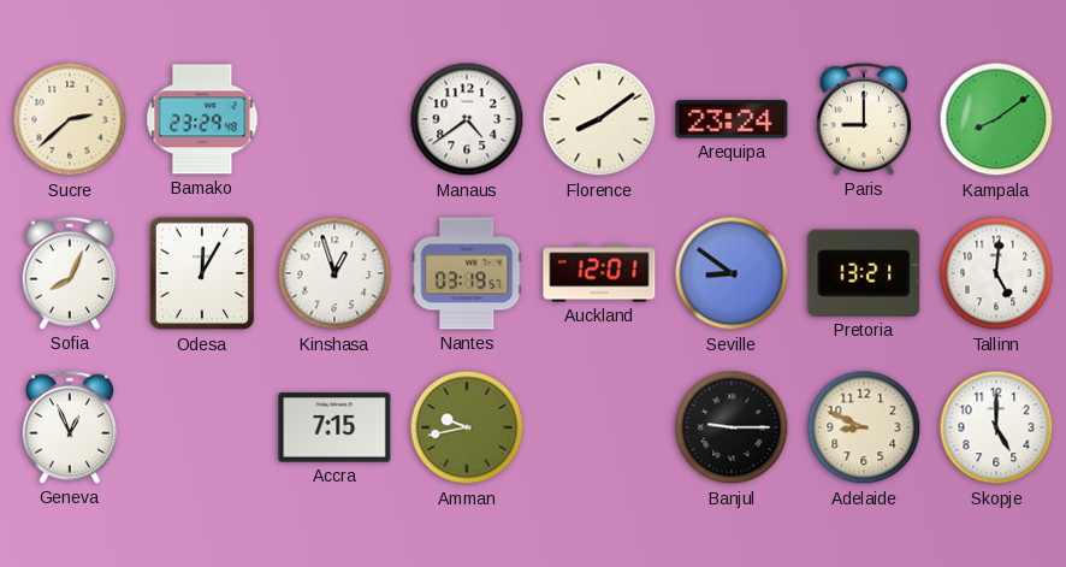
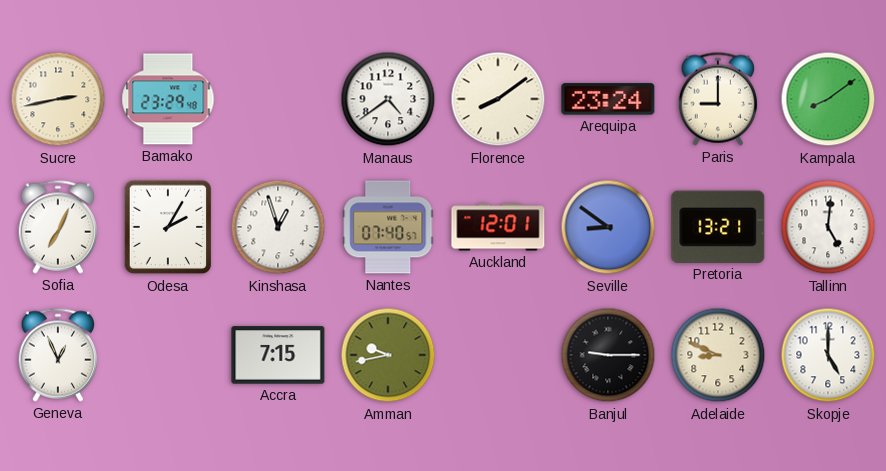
Sucre: 2:38 -> 2:43
Sofia: 8:04 -> 7:04
Odesa: 12:05 -> 2:05
Nantes: 03:19 -> 07:40
